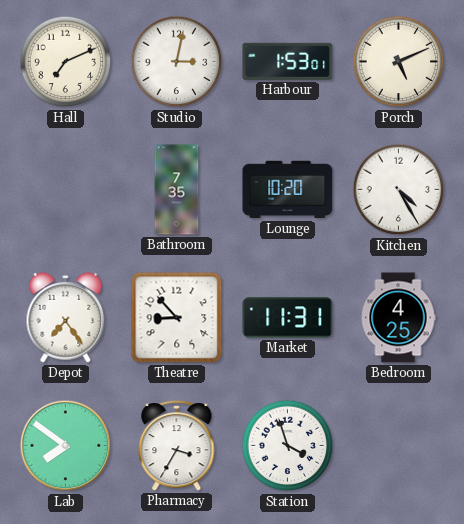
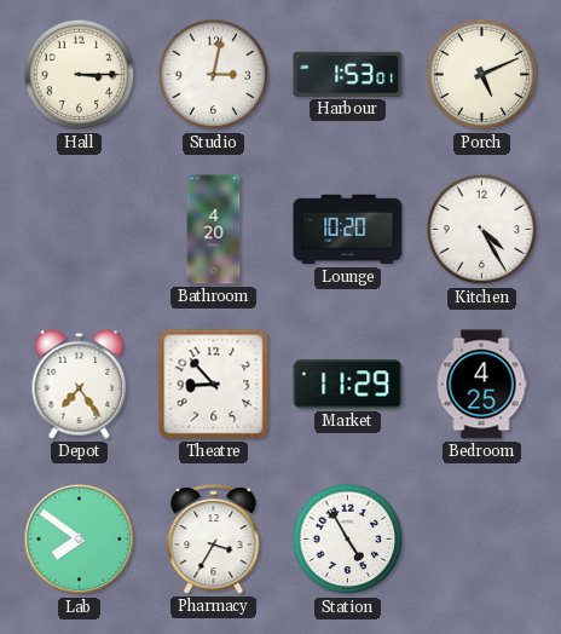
Hall: 7:11 -> 3:15
Bathroom: 7:35 -> 4:20
Market: 11:31 -> 11:29
Station: 3:57 -> 4:55
